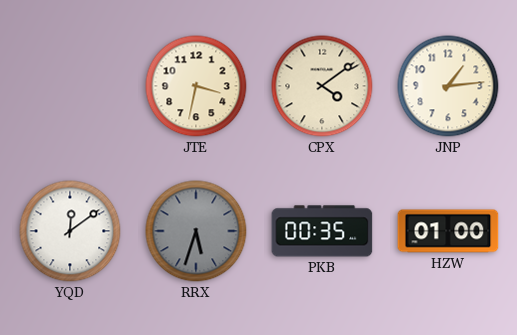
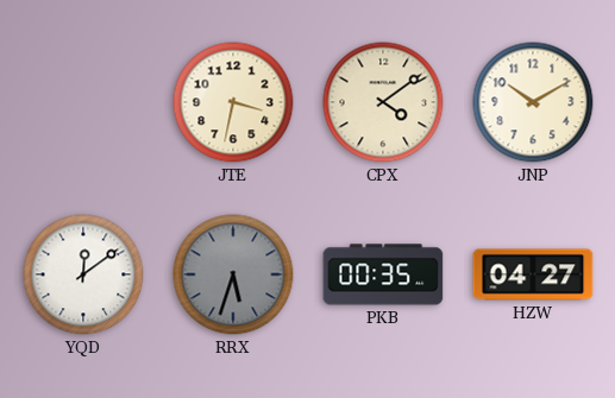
JNP: 1:14 -> 10:10
HZW: 01:00 -> 04:27
